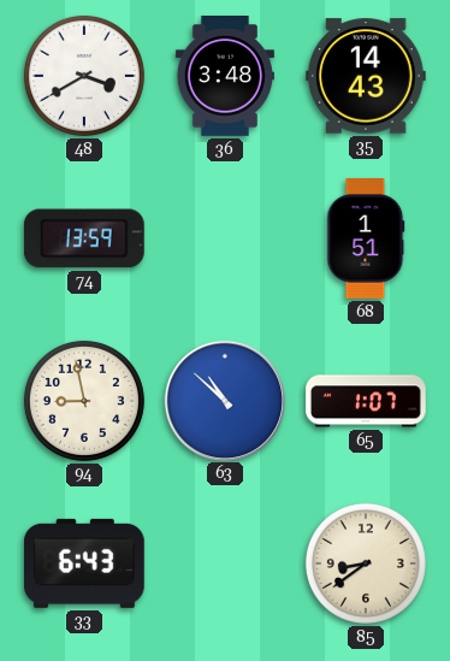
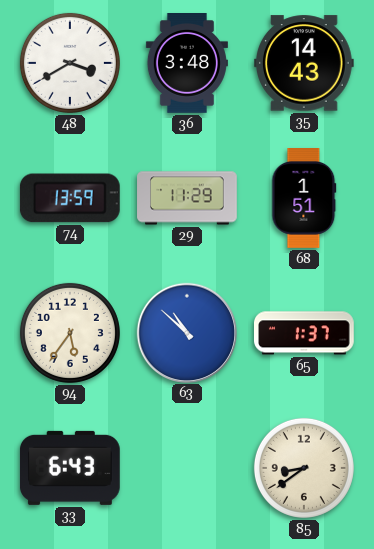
29: none -> 11:29
94: 8:58 -> 5:36
65: 1:07 -> 1:37
